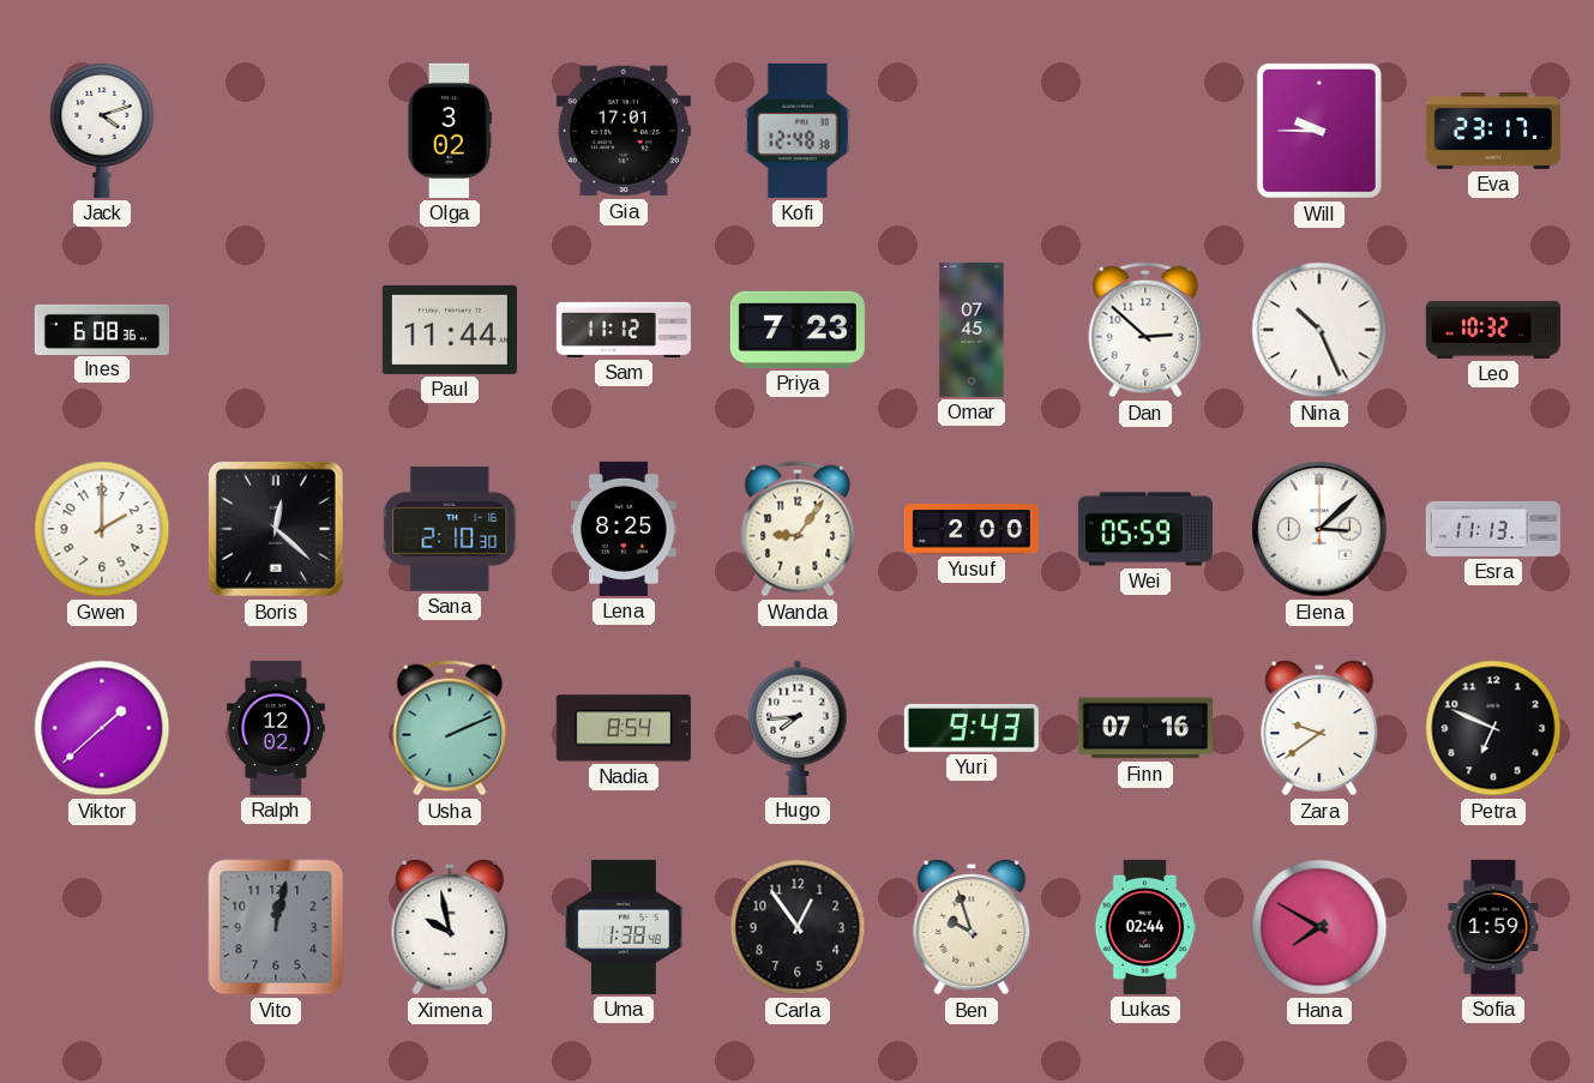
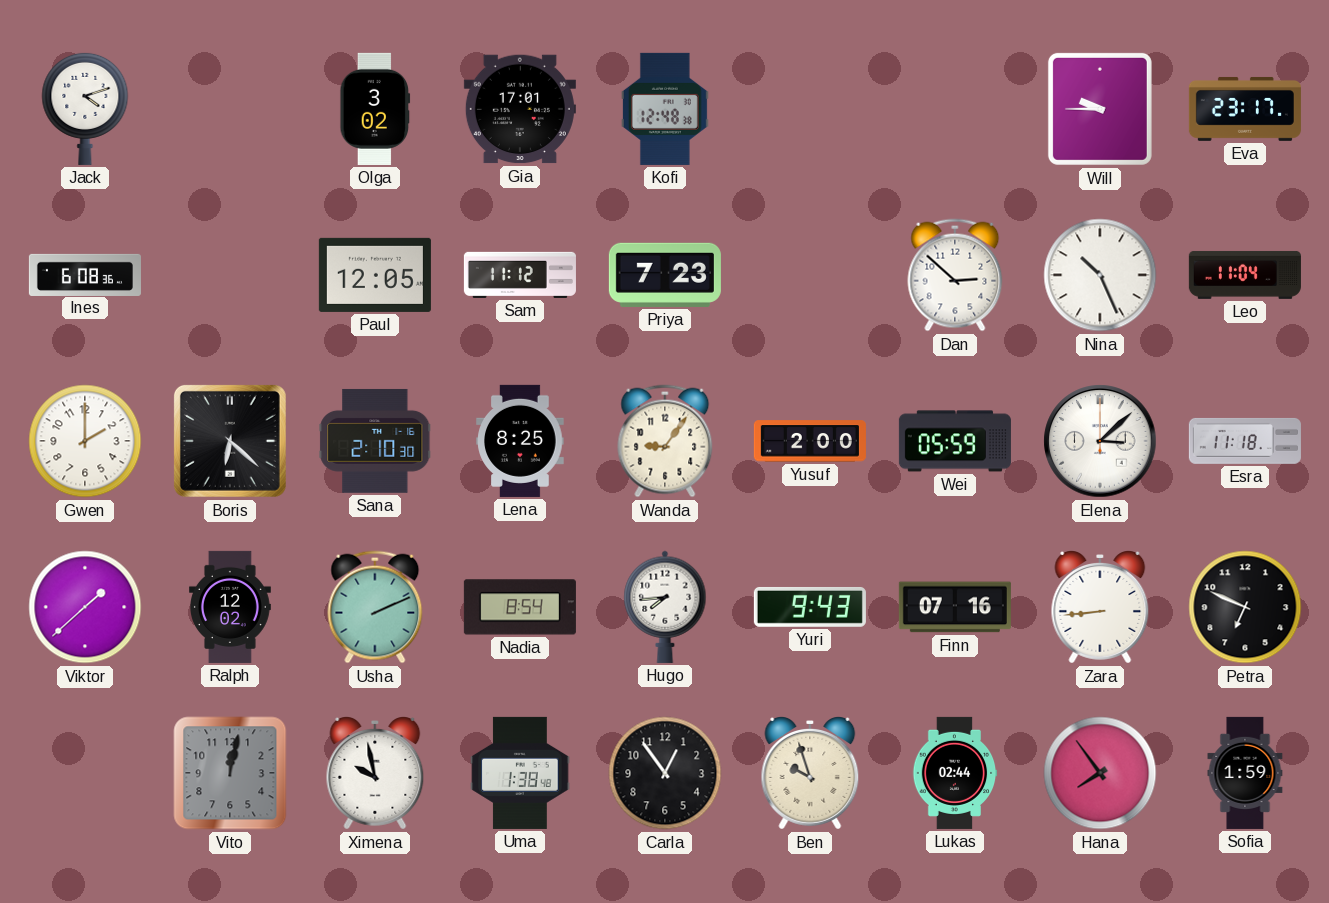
Paul: 11:44 -> 12:05
Omar: 07:45 -> none
Leo: 10:32 -> 11:04
Boris: 12:22 -> 6:22
Esra: 11:13 -> 11:18
Zara: 9:39 -> 8:44
Hana: 7:50 -> 7:54
